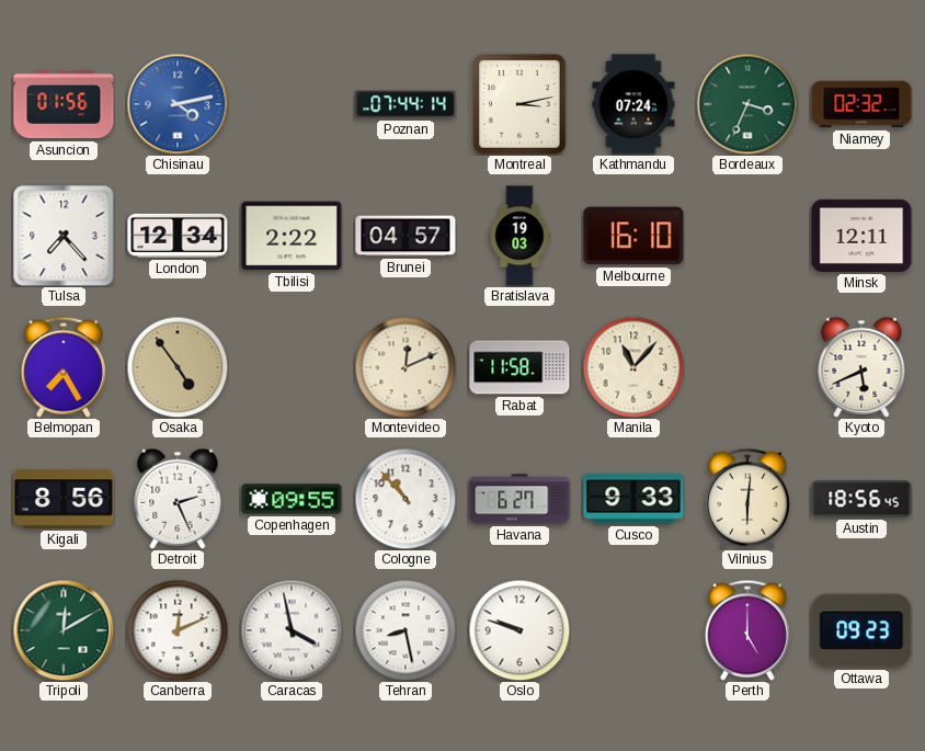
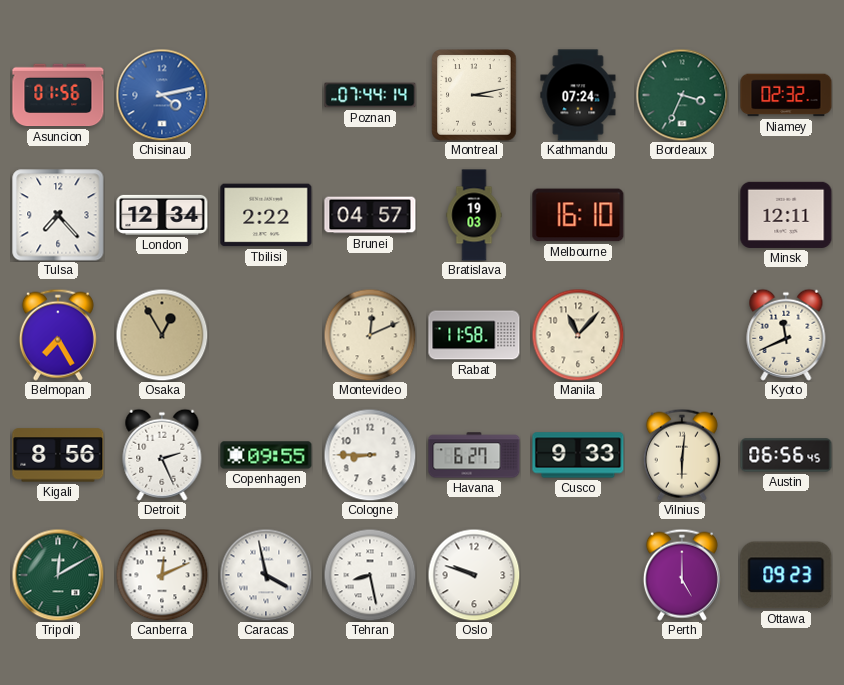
Osaka: 4:54 -> 12:55
Kyoto: 5:41 -> 11:41
Cologne: 10:53 -> 8:45
Austin: 18:56 -> 06:56
